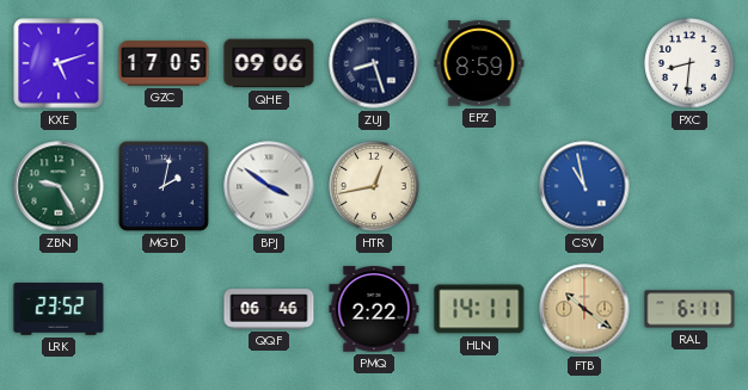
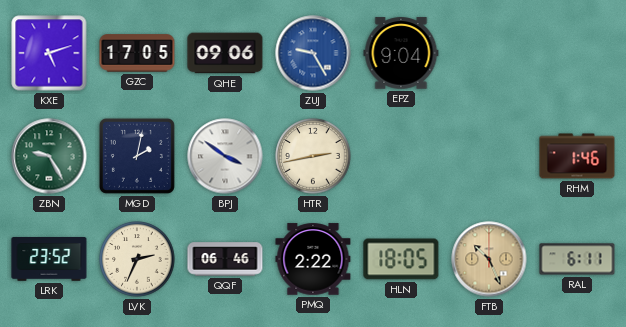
ZUJ: 8:27 -> 9:25
ZUJ dial: navy -> blue
EPZ: 8:59 -> 9:04
PXC: 8:31 -> none
HTR: 12:43 -> 2:43
CSV: 10:58 -> none
RHM: none -> 1:46
LVK: none -> 2:34
HLN: 14:11 -> 18:05
FTB: 10:21 -> 10:26
